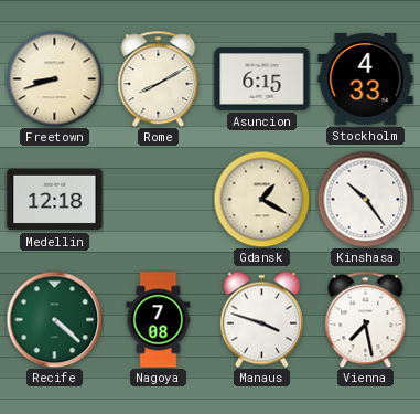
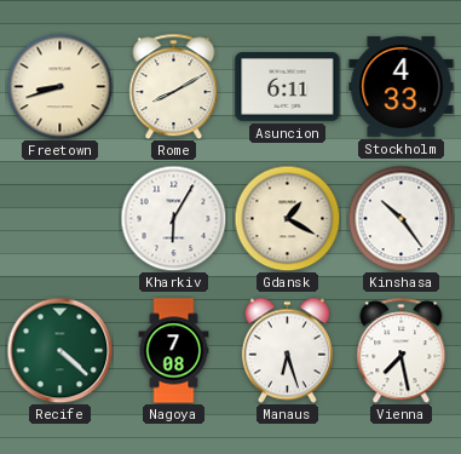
Asuncion: 6:15 -> 6:11
Medellin: 12:18 -> none
Kharkiv: none -> 6:05
Manaus: 3:48 -> 6:27
